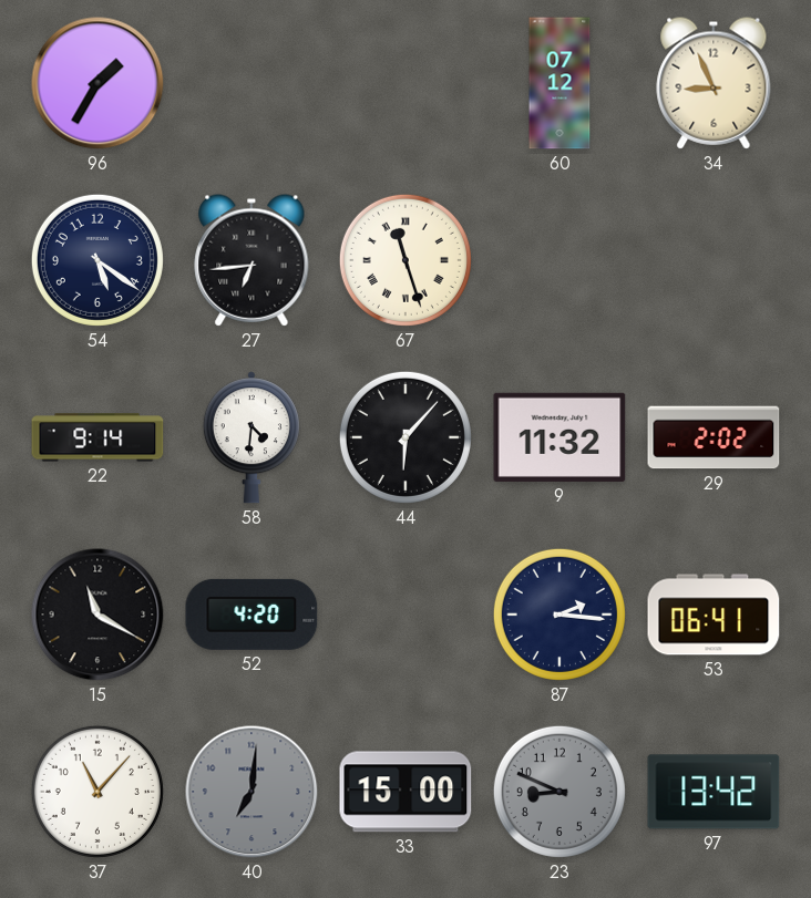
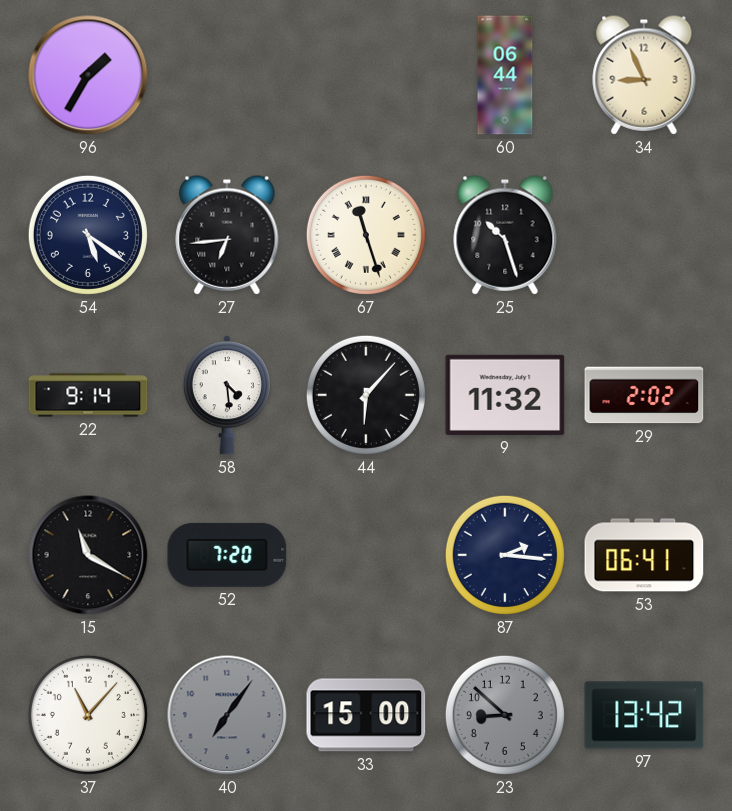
60: 07:12 -> 06:44
25: none -> 10:27
58: 4:31 -> 4:29
52: 4:20 -> 7:20
40: 7:01 -> 7:06
23: 8:49 -> 8:52
